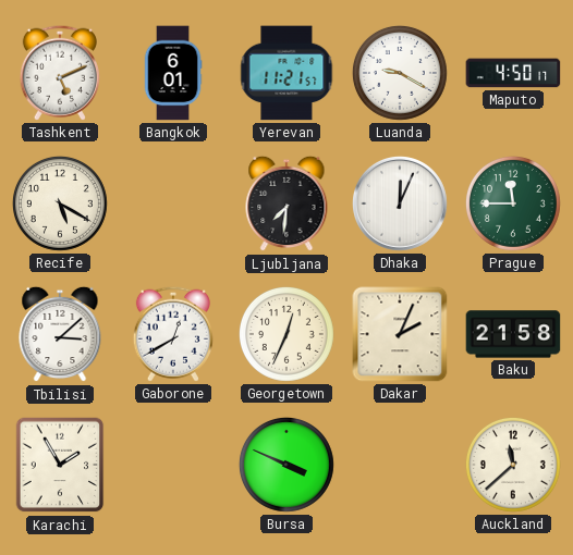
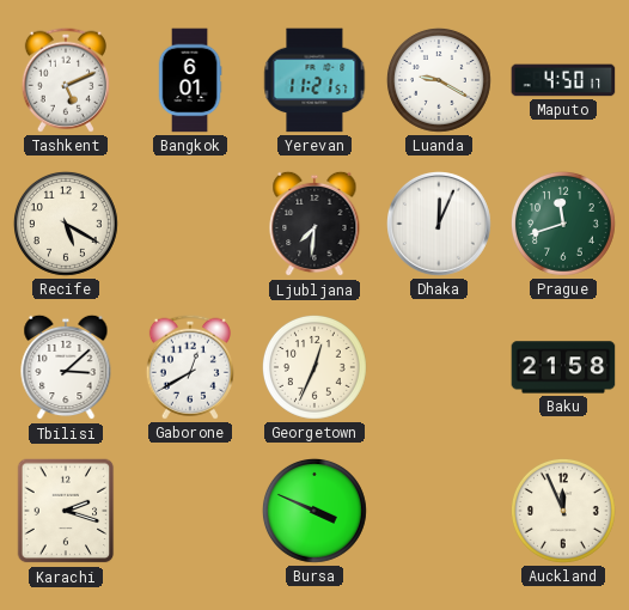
Prague: 11:45 -> 11:42
Dakar: 2:04 -> none
Karachi: 1:55 -> 2:18
Auckland: 11:38 -> 11:56
